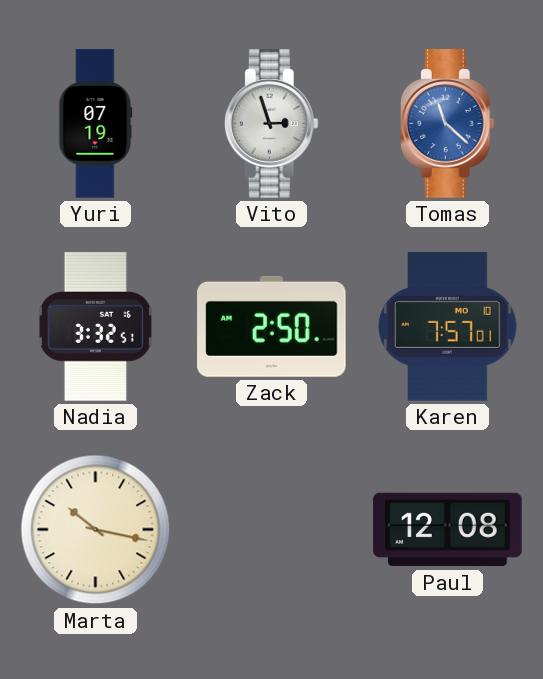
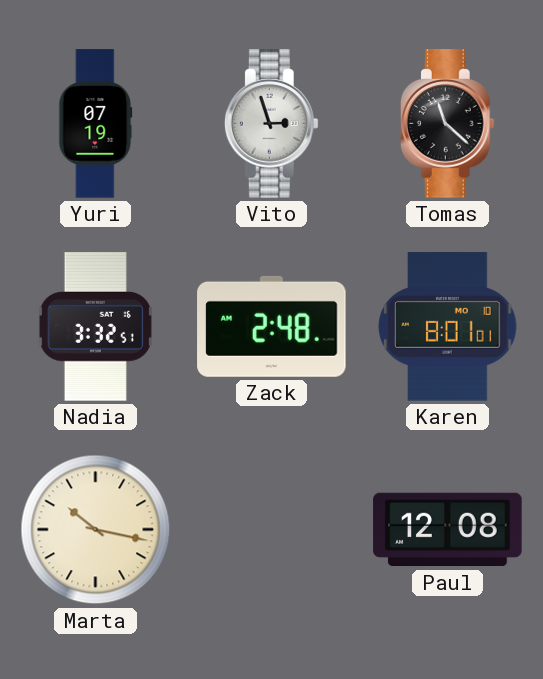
Tomas dial: blue -> black
Zack: 2:50 -> 2:48
Karen: 7:57 -> 8:01
